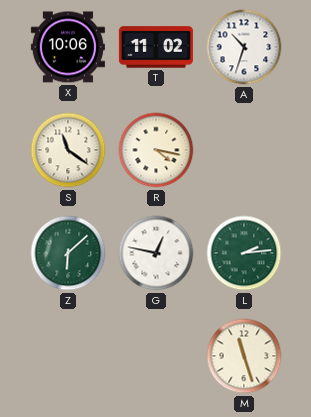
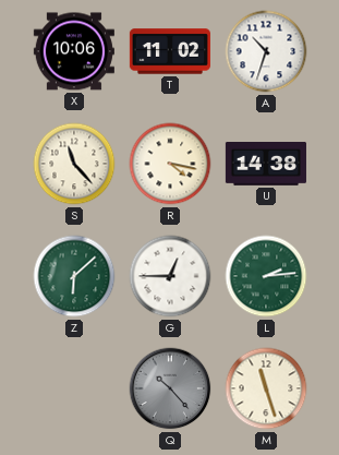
S: 11:21 -> 11:23
U: none -> 14:38
G: 12:47 -> 12:45
Q: none -> 10:23
